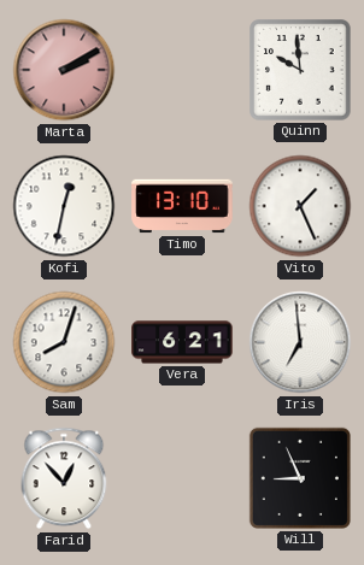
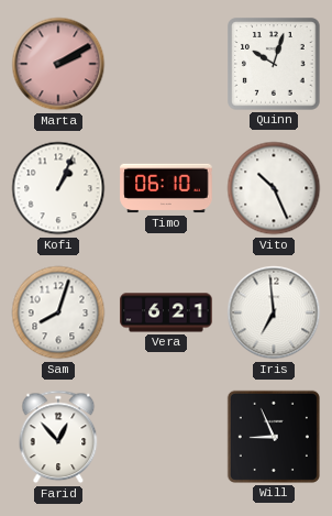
Quinn: 9:59 -> 10:03
Kofi: 12:32 -> 1:04
Timo: 13:10 -> 06:10
Vito: 1:26 -> 10:26
